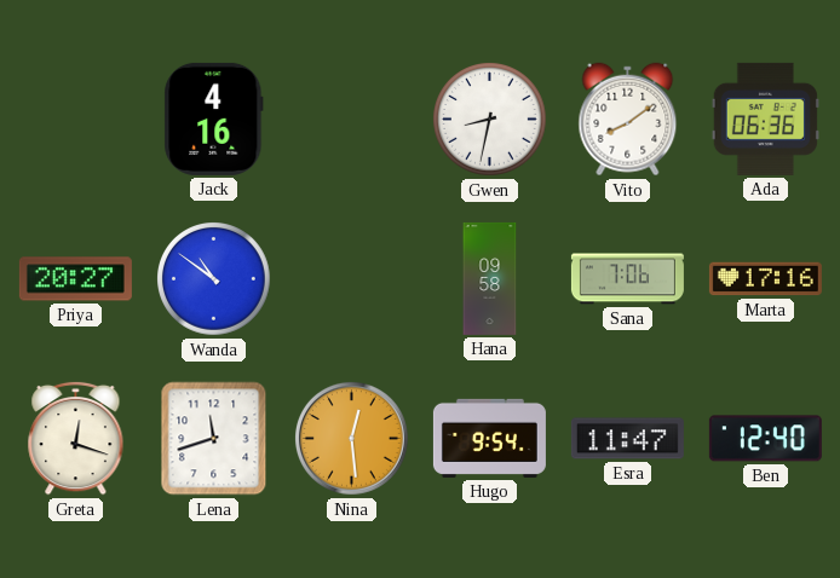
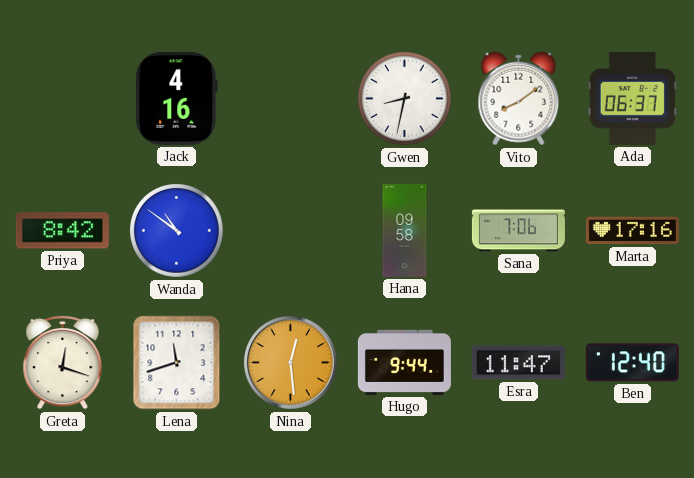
Ada: 06:36 -> 06:37
Priya: 20:27 -> 8:42
Hugo: 9:54 -> 9:44
